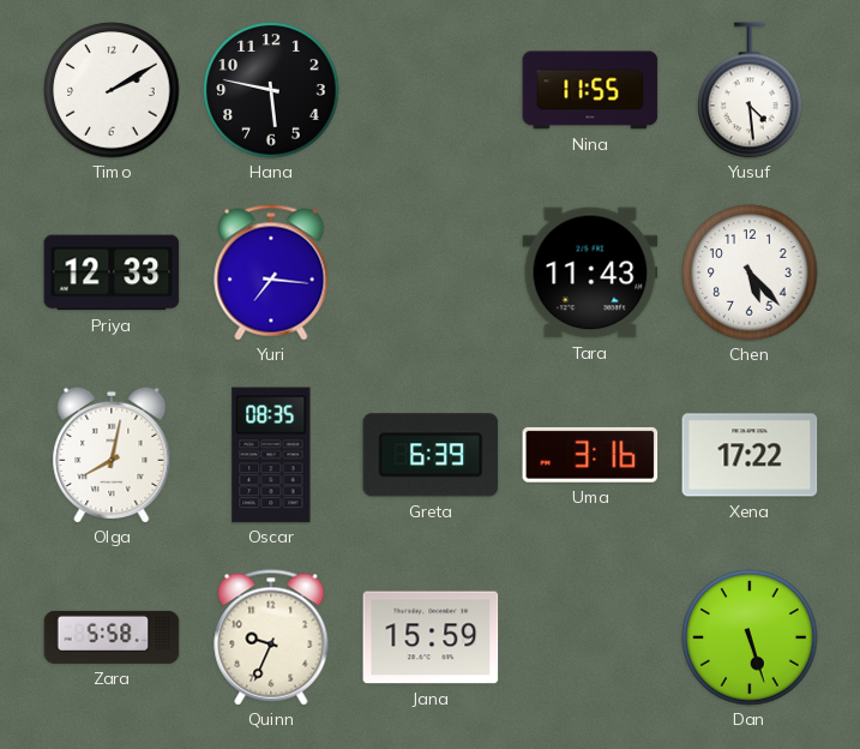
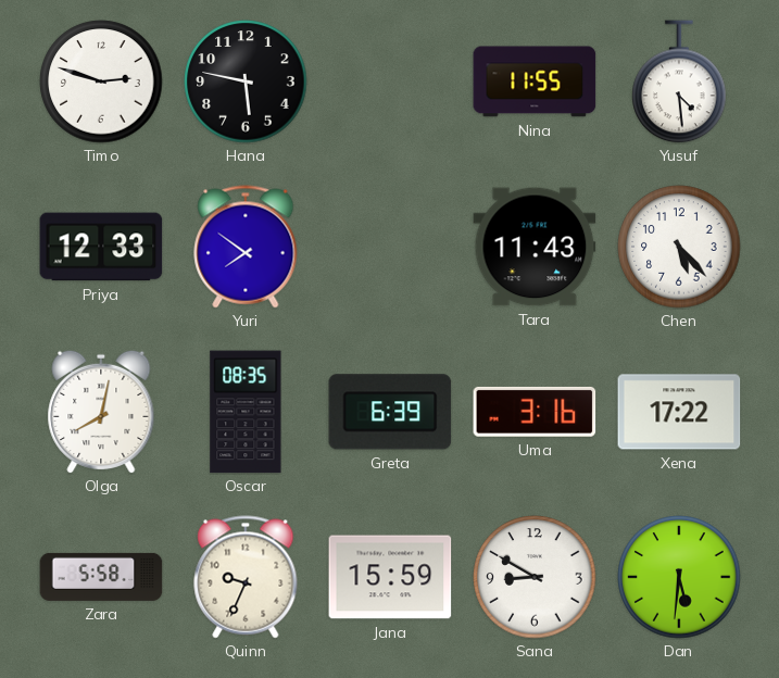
Timo: 2:10 -> 2:48
Yuri: 7:16 -> 7:51
Sana: none -> 8:50
Dan: 5:27 -> 5:31
